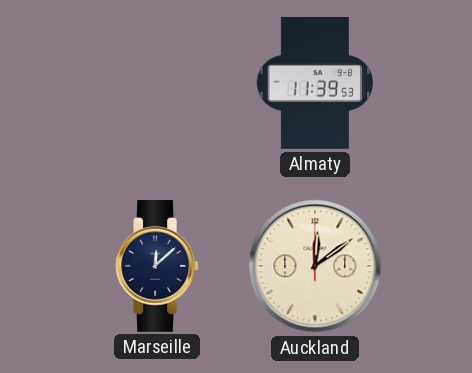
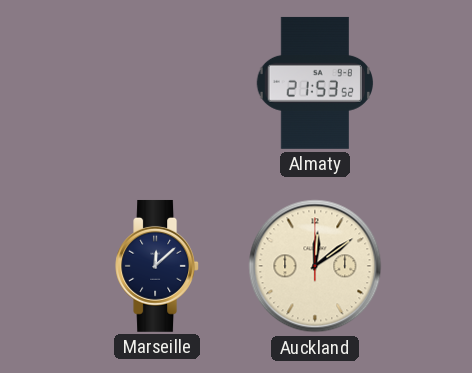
Almaty: 11:39 -> 21:53
